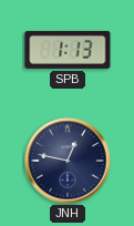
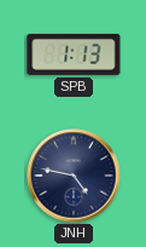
JNH: 12:47 -> 4:47
